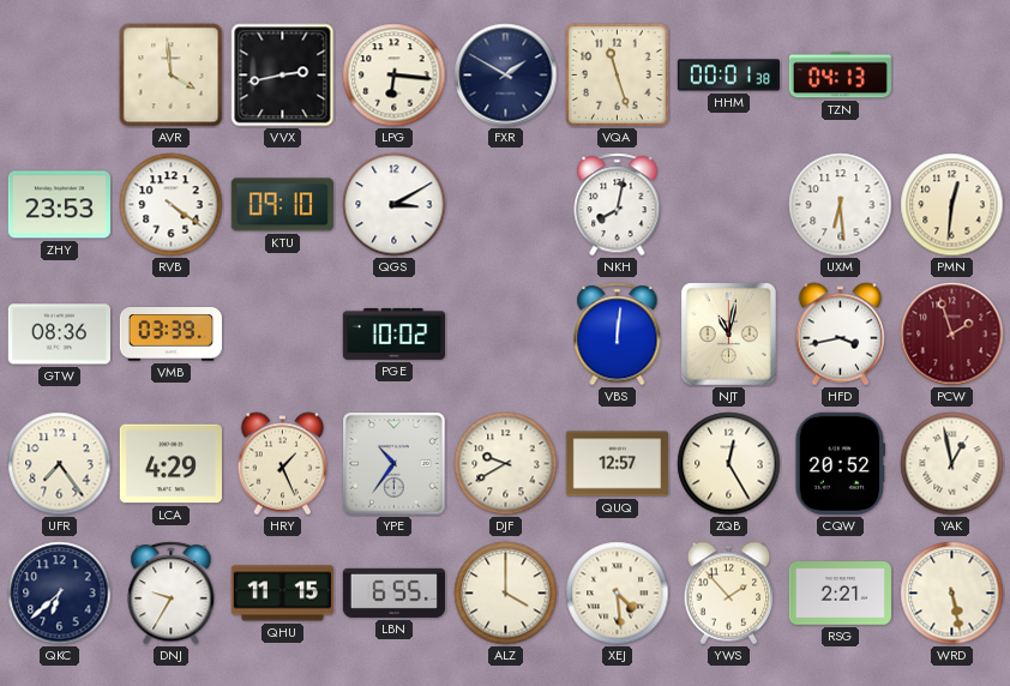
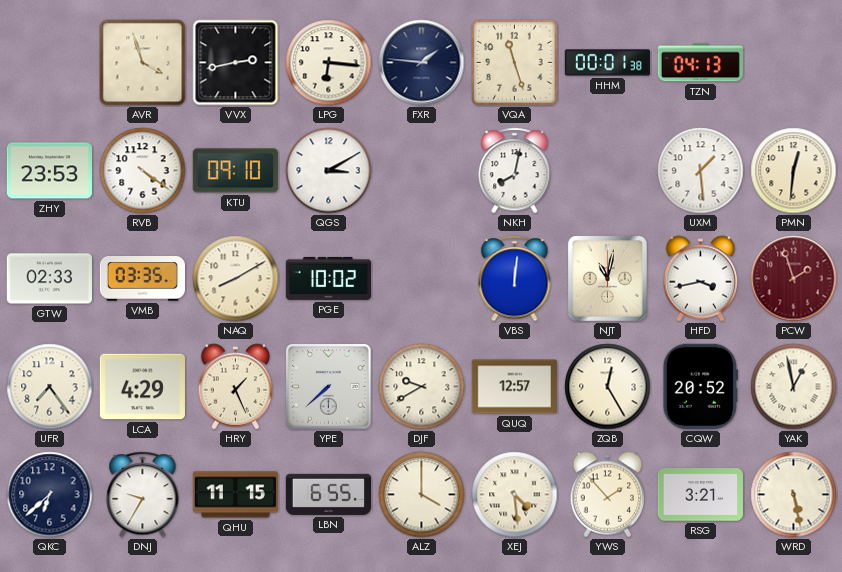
AVR: 3:59 -> 3:57
FXR: 1:50 -> 1:46
UXM: 6:29 -> 1:29
GTW: 08:36 -> 02:33
VMB: 03:39 -> 03:35
NAQ: none -> 8:10
YPE: 10:36 -> 7:38
RSG: 2:21 -> 3:21
